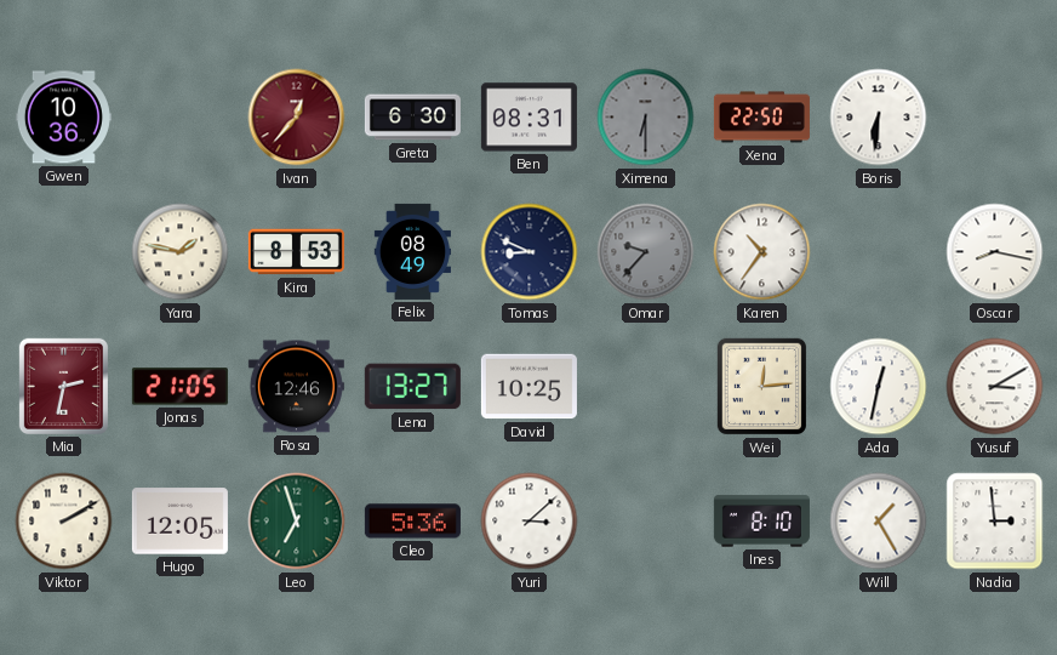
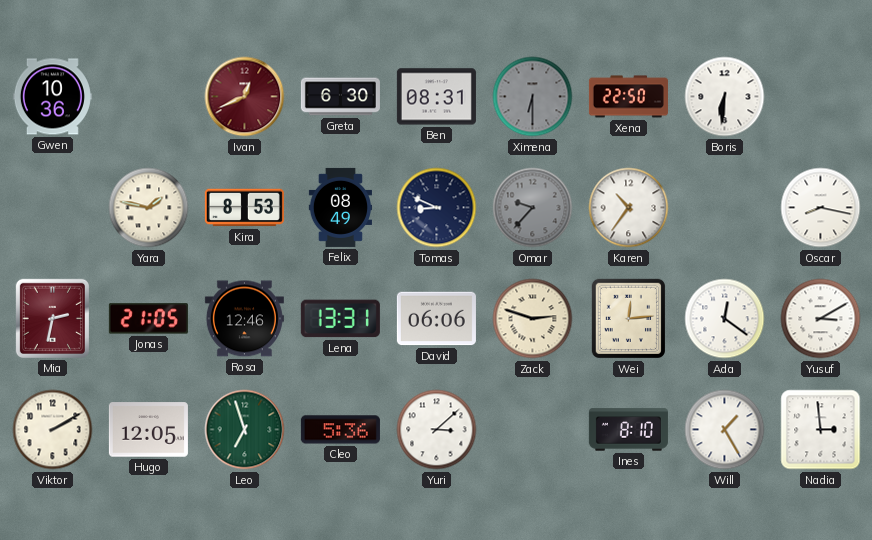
Ivan: 12:37 -> 12:41
Lena: 13:27 -> 13:31
David: 10:25 -> 06:06
Zack: none -> 2:48
Ada: 12:32 -> 12:21
